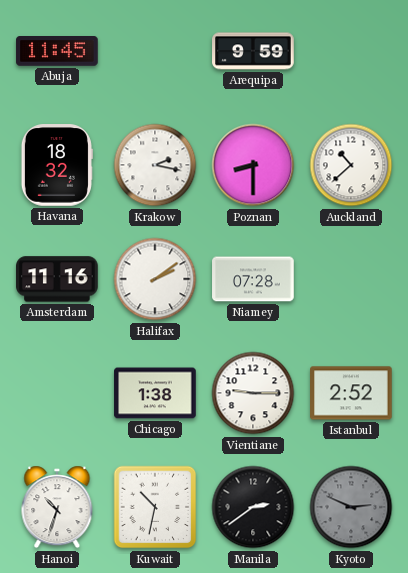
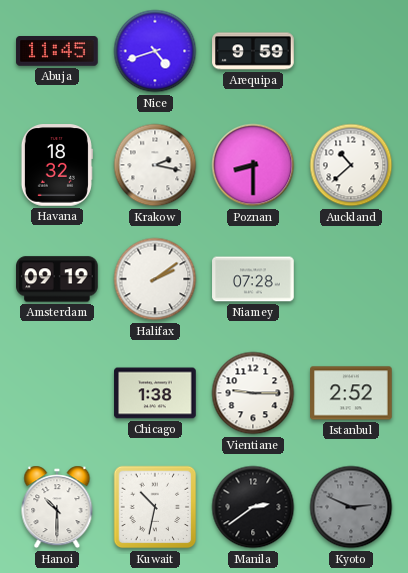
Nice: none -> 4:42
Amsterdam: 11:16 -> 09:19
Hanoi: 10:33 -> 10:30
